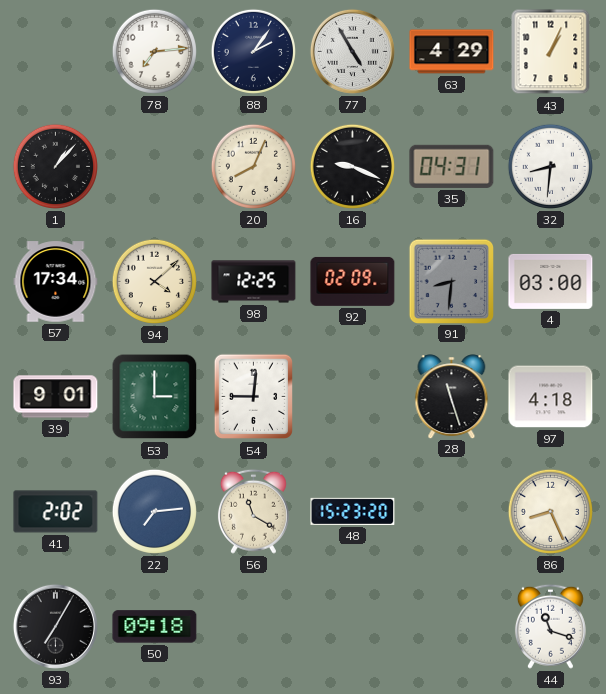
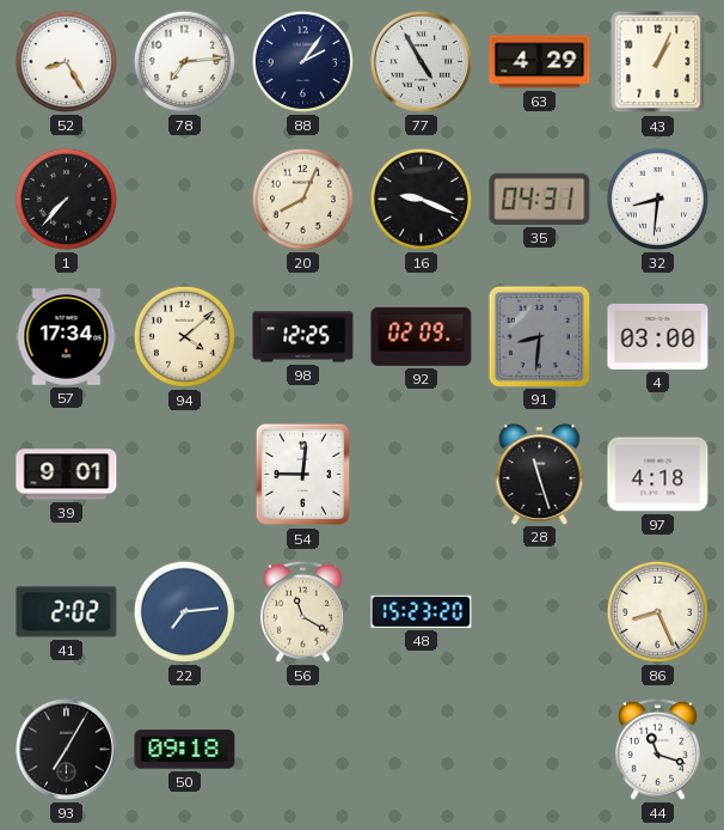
52: none -> 8:25
1: 1:07 -> 7:37
53: 3:00 -> none
